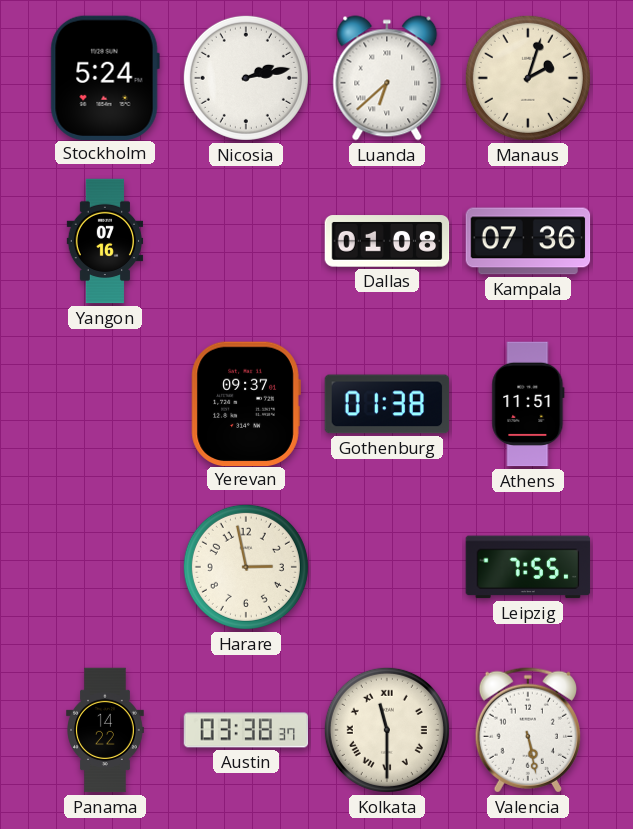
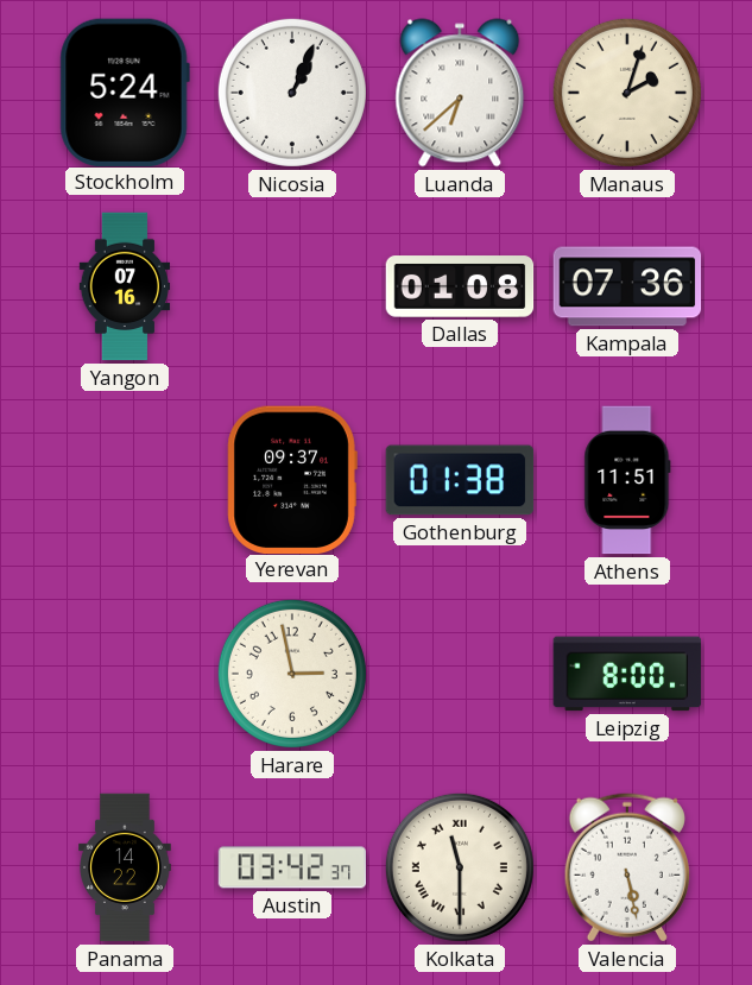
Nicosia: 2:13 -> 1:04
Leipzig: 7:55 -> 8:00
Austin: 03:38 -> 03:42
